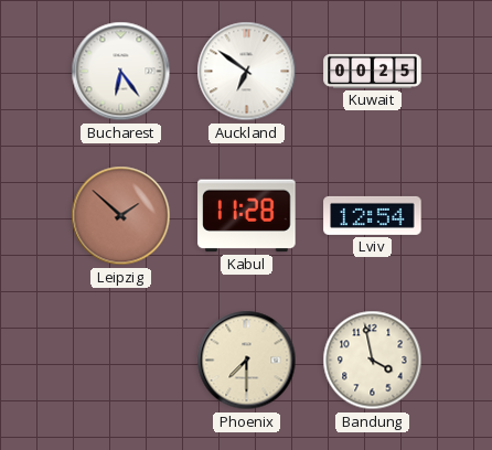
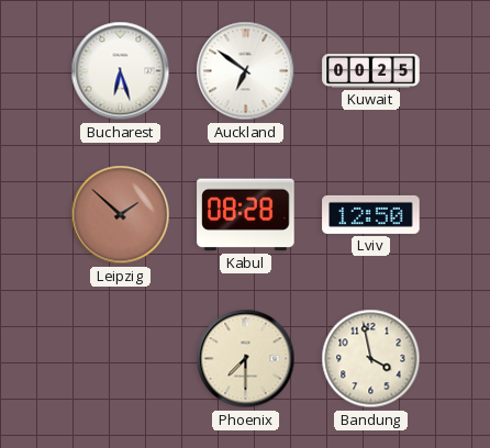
Bucharest: 6:24 -> 6:27
Kabul: 11:28 -> 08:28
Lviv: 12:54 -> 12:50
